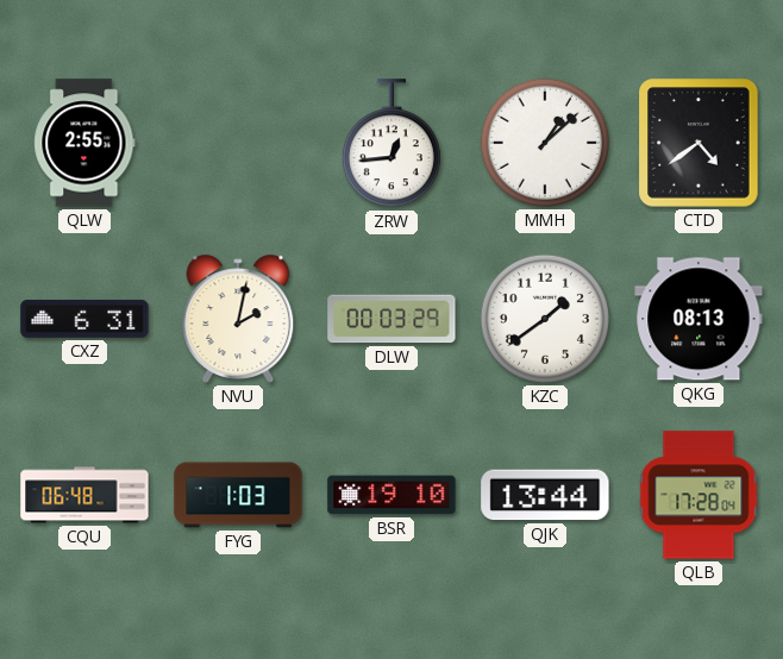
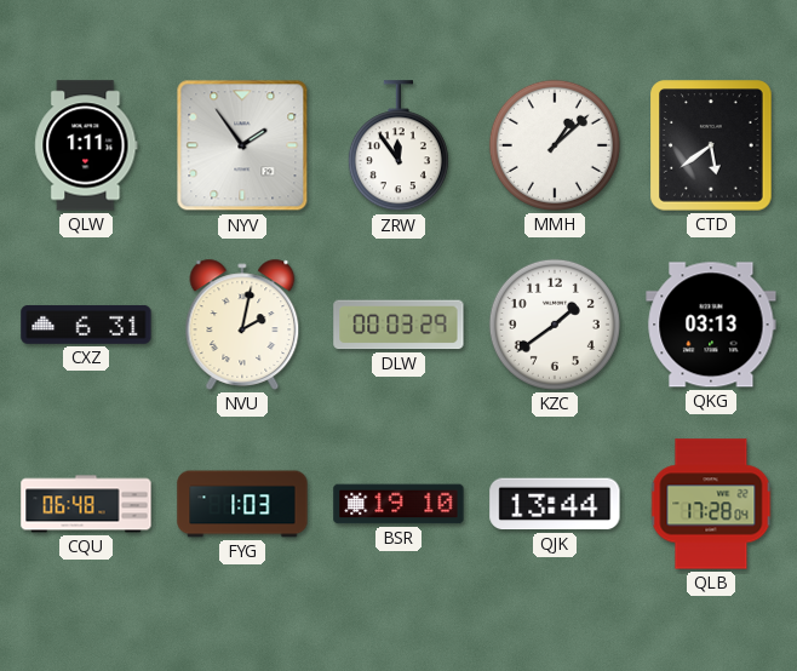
QLW: 2:55 -> 1:11
NYV: none -> 1:54
ZRW: 12:44 -> 11:54
CTD: 4:39 -> 5:39
QKG: 08:13 -> 03:13
